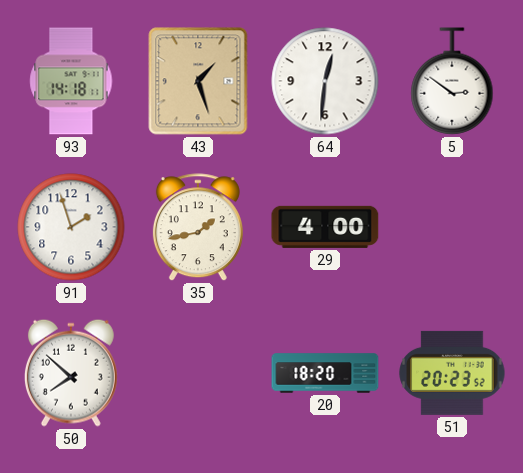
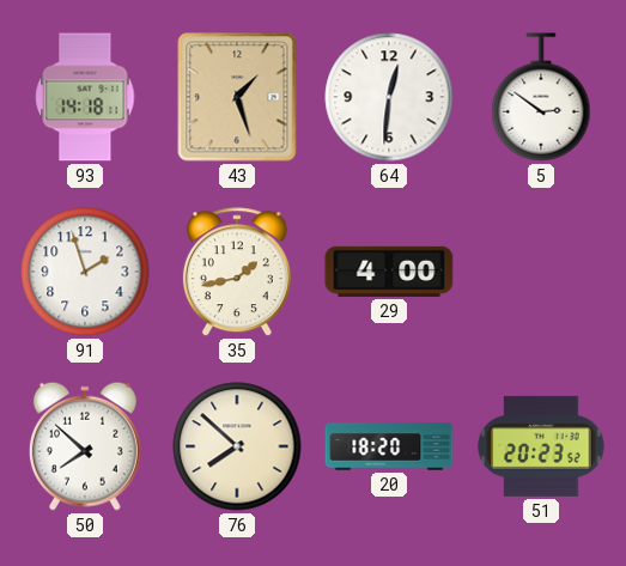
76: none -> 7:52
